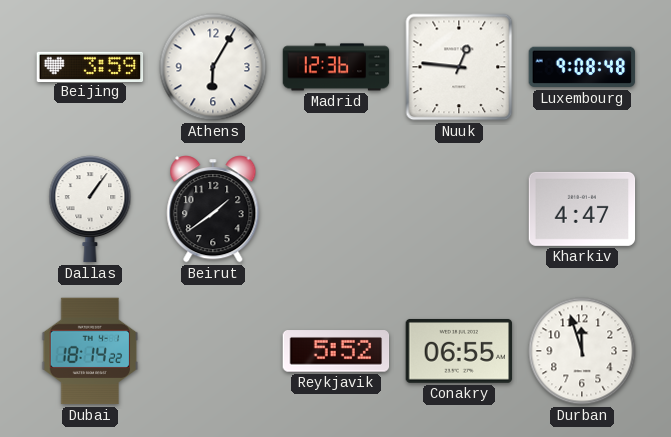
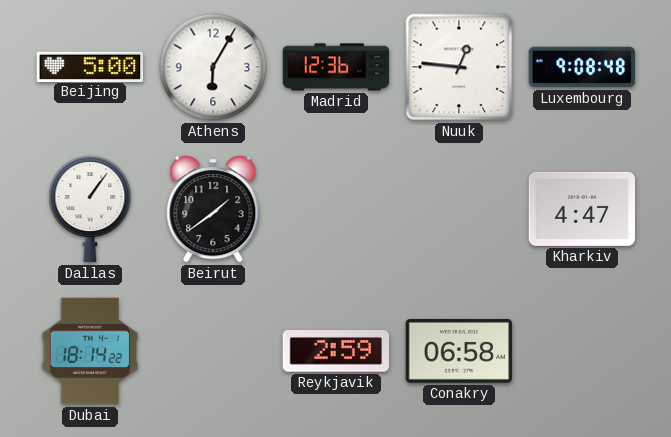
Beijing: 3:59 -> 5:00
Reykjavik: 5:52 -> 2:59
Conakry: 06:55 -> 06:58
Durban: 11:57 -> none
